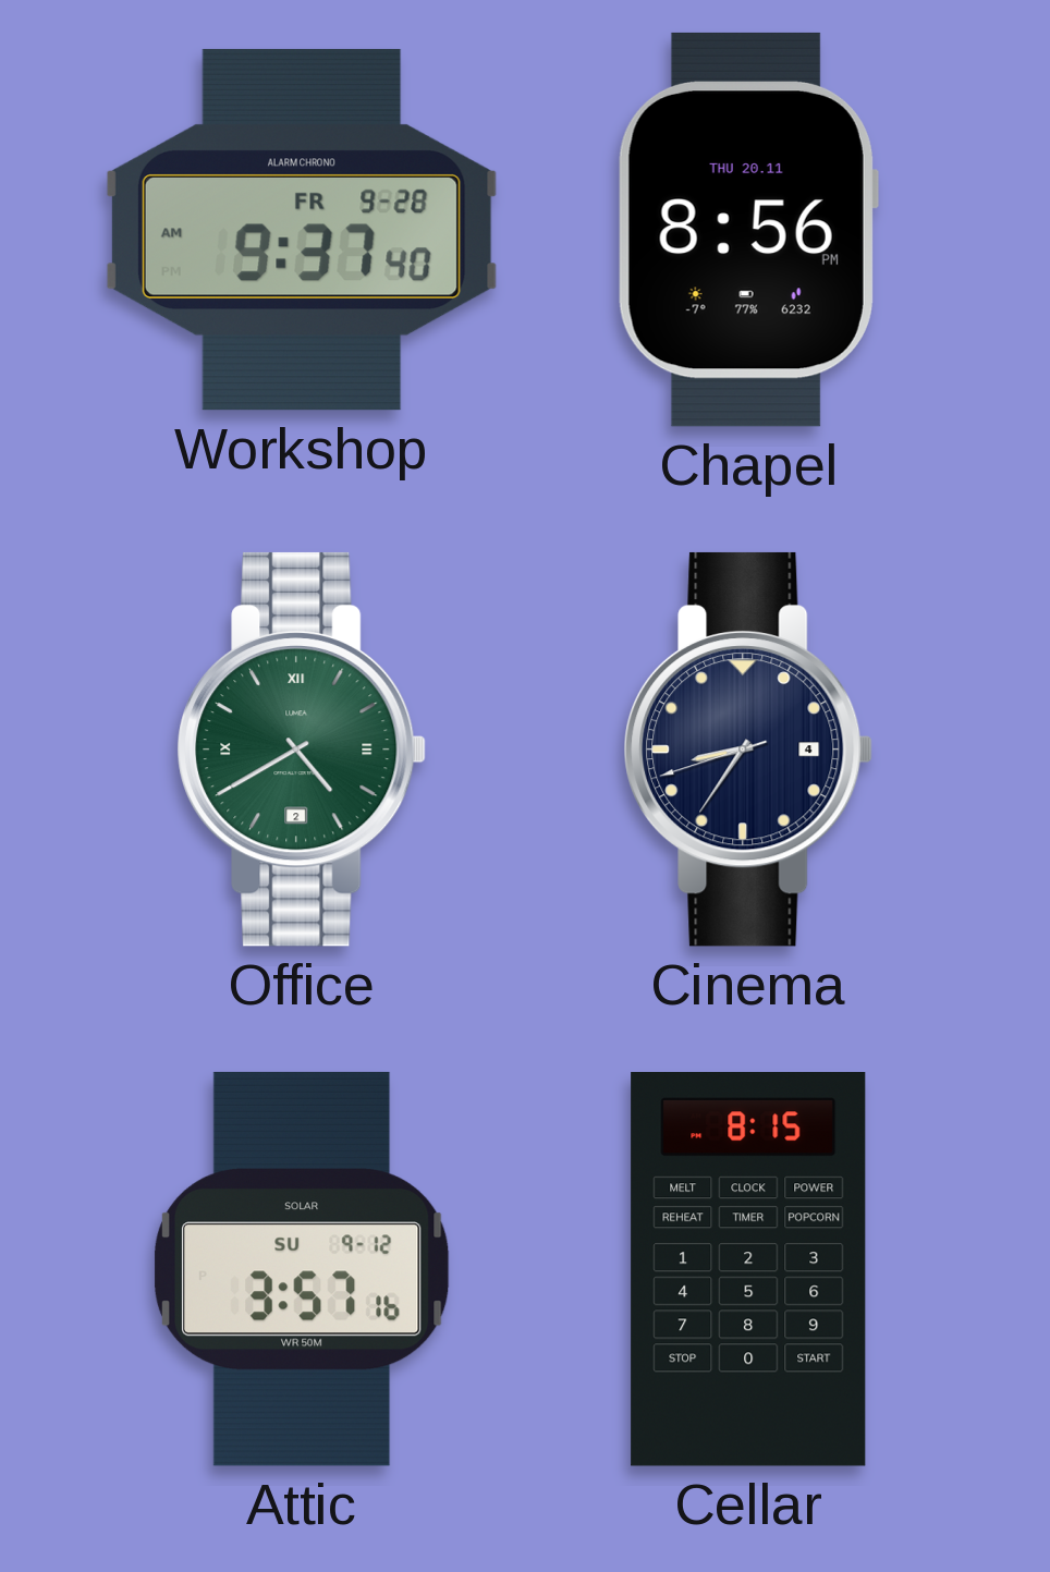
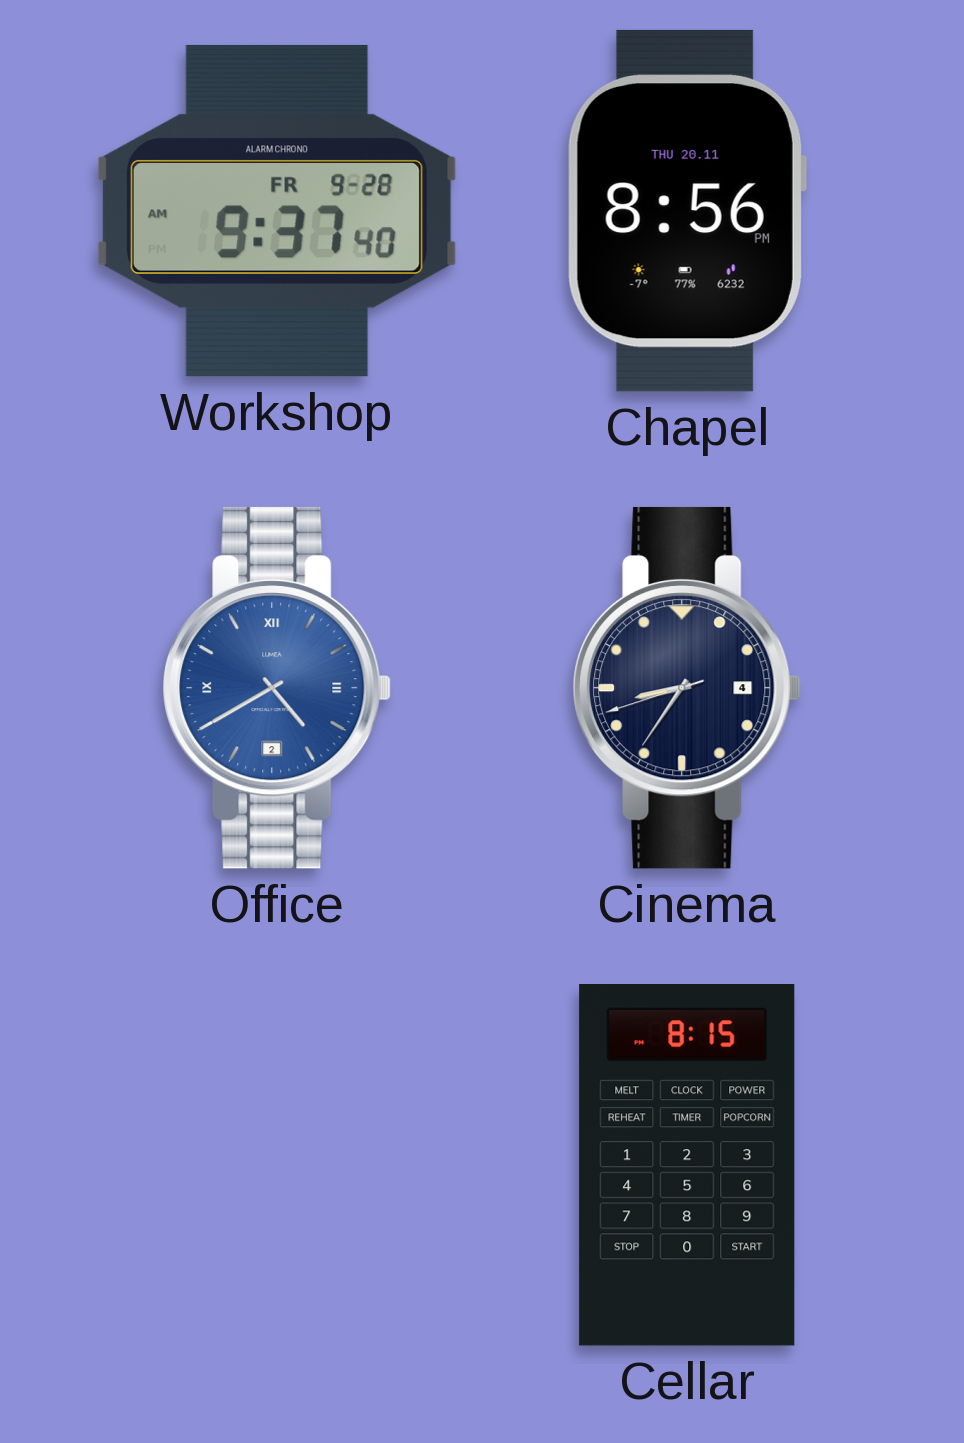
Office dial: green -> blue
Attic: 3:57 -> none
